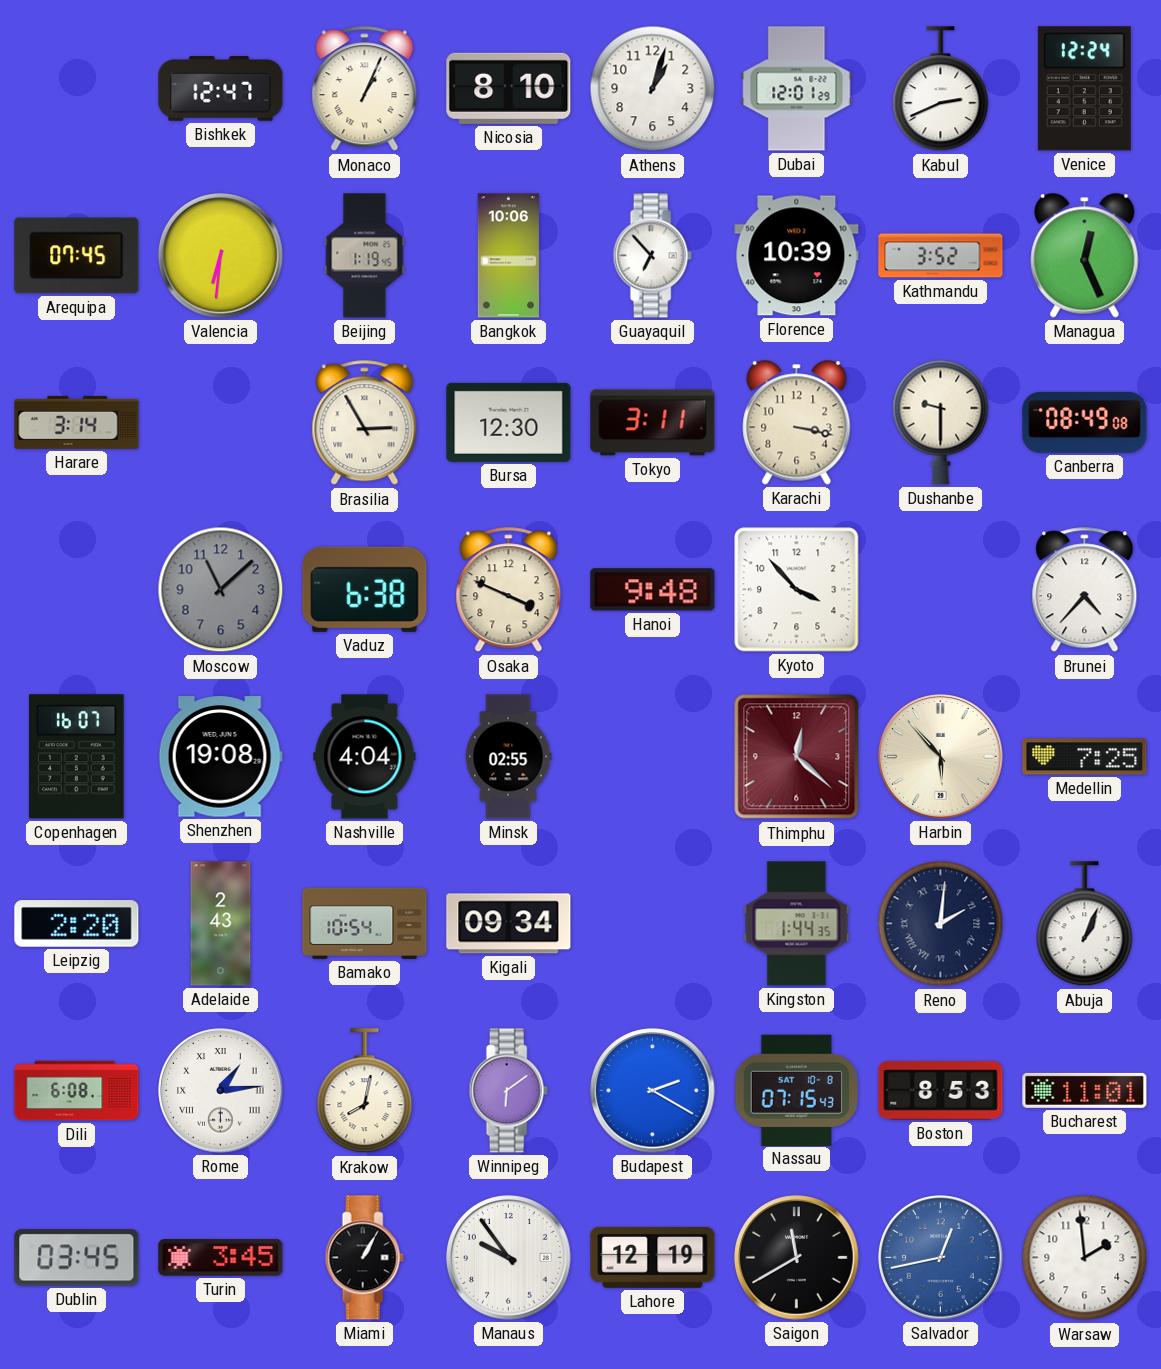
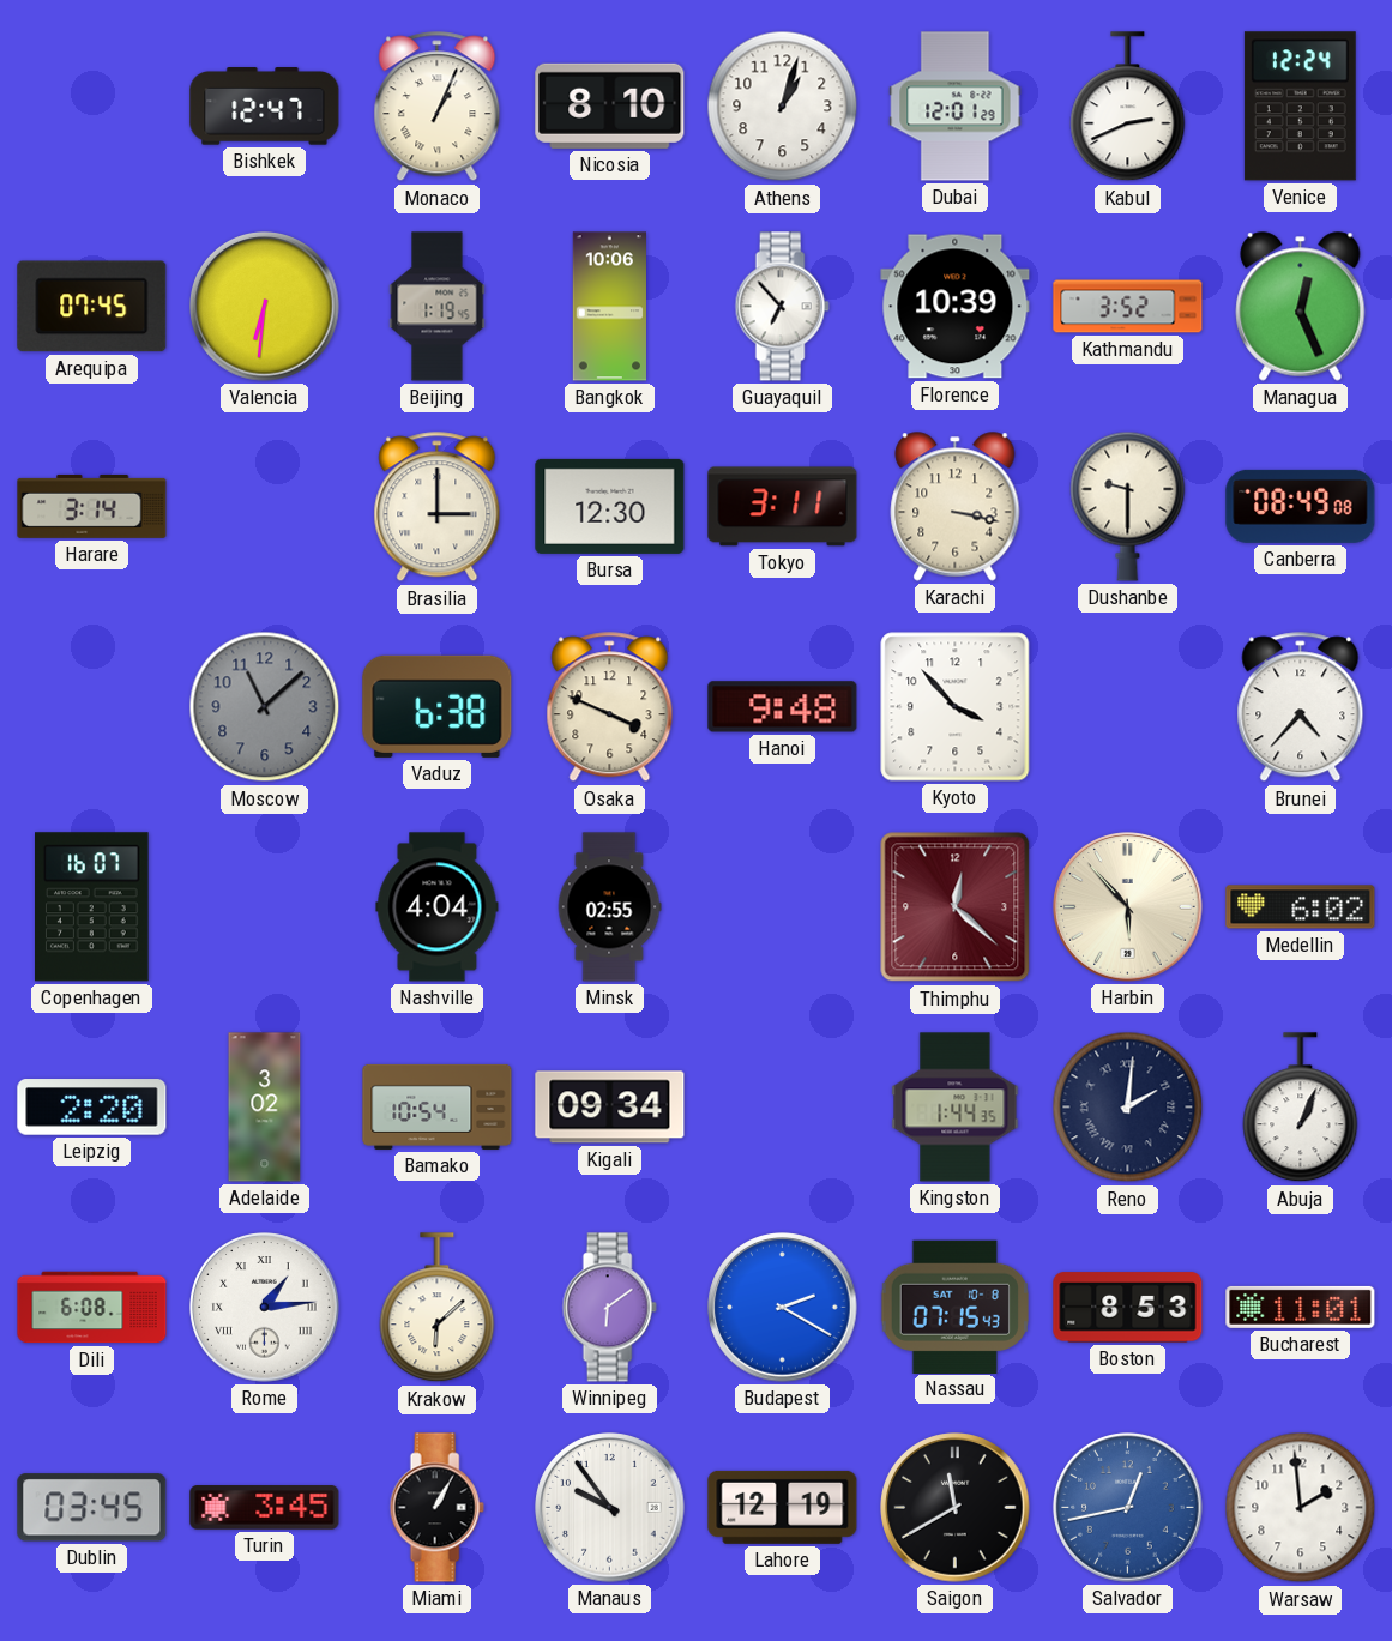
Brasilia: 2:55 -> 3:00
Shenzhen: 19:08 -> none
Medellin: 7:25 -> 6:02
Adelaide: 2:43 -> 3:02
Krakow: 8:02 -> 6:08
